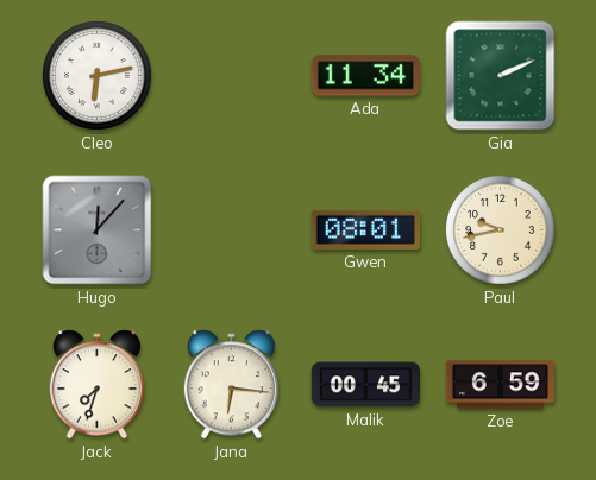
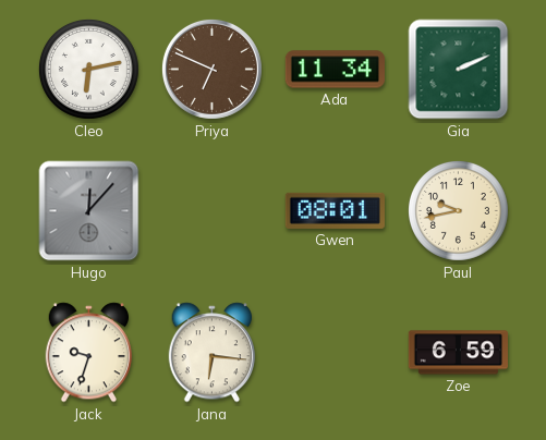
Priya: none -> 6:49
Jack: 7:33 -> 9:33
Malik: 00:45 -> none
